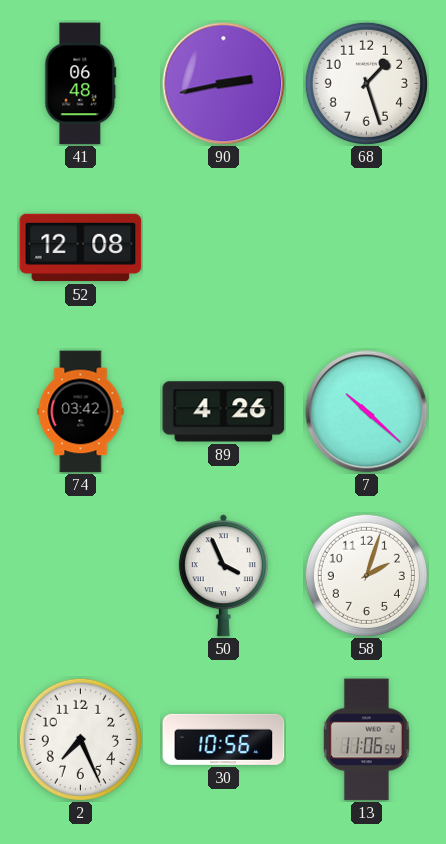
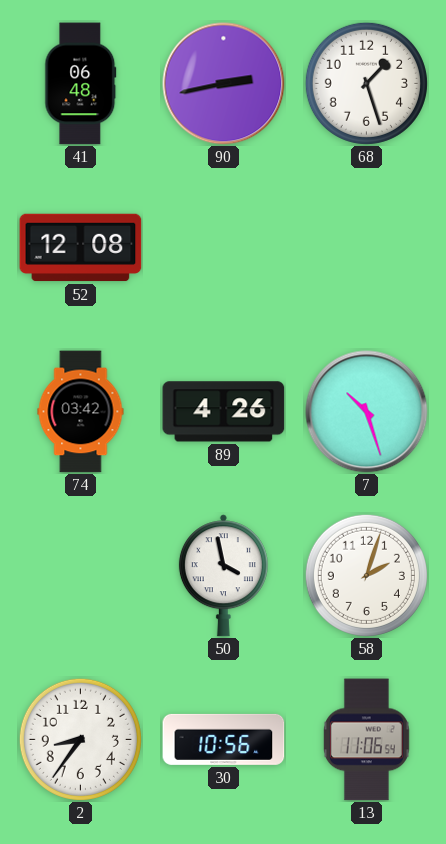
7: 10:22 -> 10:27
50: 3:56 -> 3:58
2: 7:26 -> 8:36
